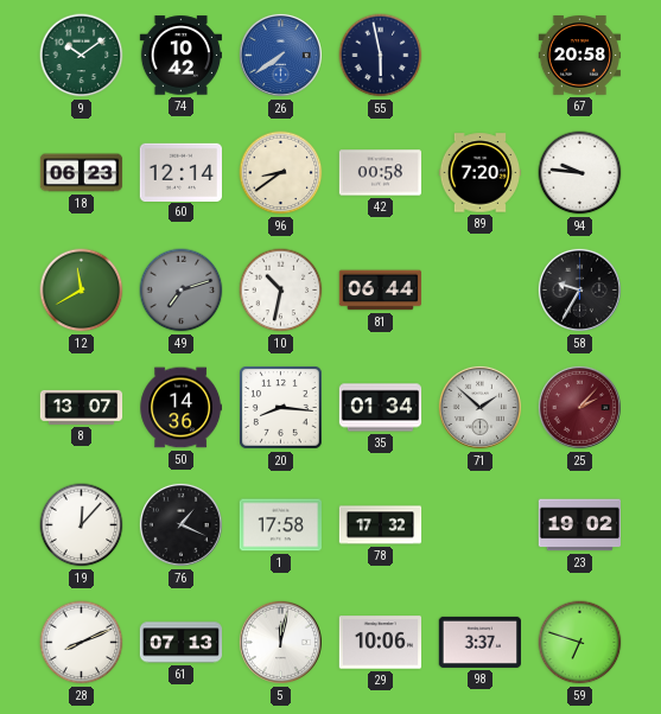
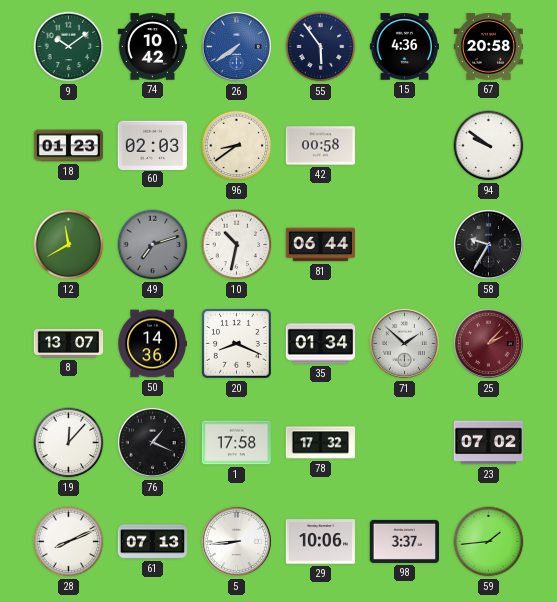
55: 5:58 -> 5:54
15: none -> 4:36
18: 06:23 -> 01:23
60: 12:14 -> 02:03
89: 7:20 -> none
94: 9:46 -> 9:51
20: 8:16 -> 8:19
23: 19:02 -> 07:02
5: 12:02 -> 8:44
59: 6:48 -> 1:44
